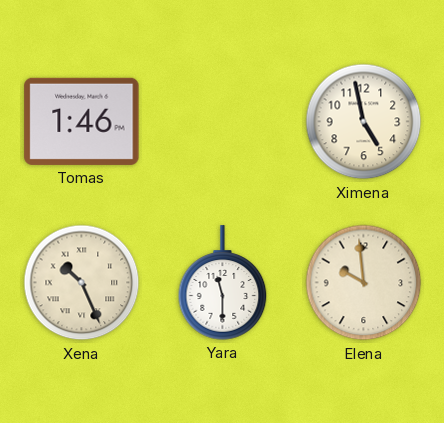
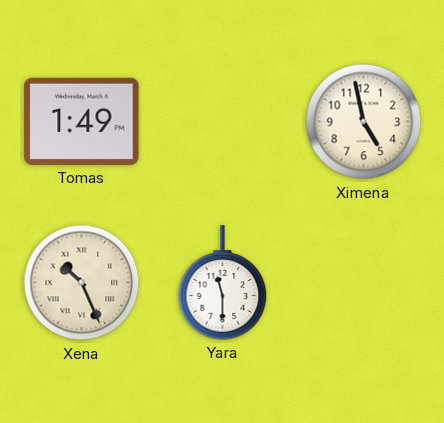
Tomas: 1:46 -> 1:49
Elena: 9:59 -> none
